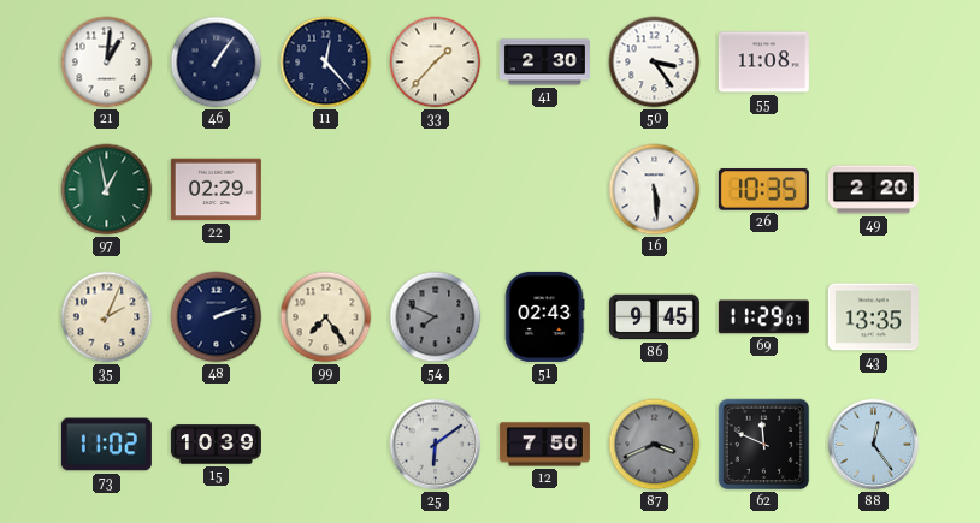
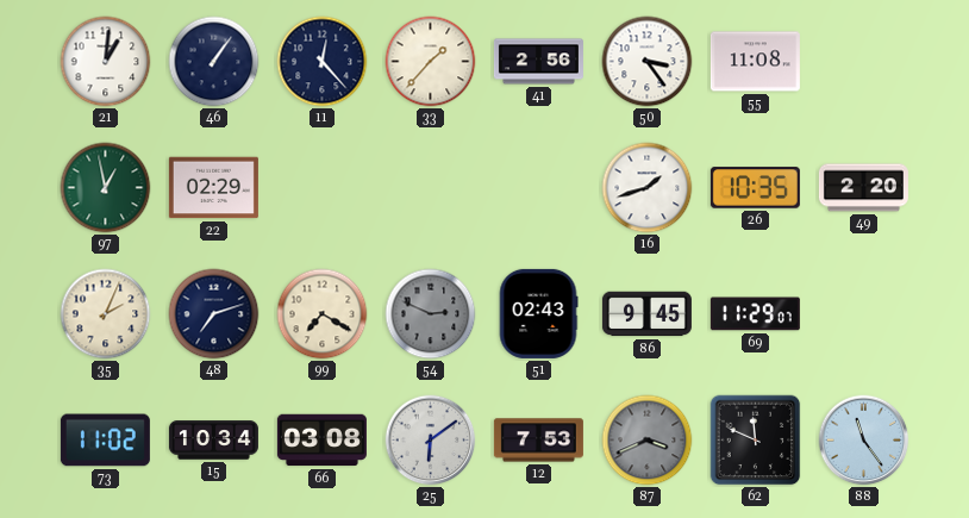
41: 2:30 -> 2:56
16: 5:29 -> 1:42
48: 2:12 -> 7:12
99: 7:24 -> 7:20
54: 7:49 -> 2:49
43: 13:35 -> none
15: 10:39 -> 10:34
66: none -> 03:08
12: 7:50 -> 7:53
88: 12:24 -> 11:24
